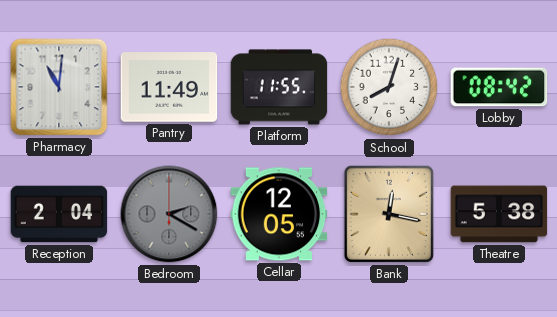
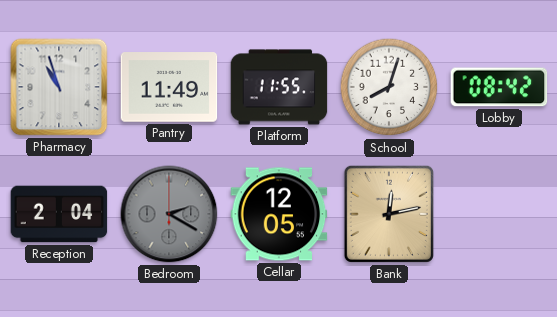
Pharmacy: 11:01 -> 10:57
Bank: 12:17 -> 12:13
Theatre: 5:38 -> none
